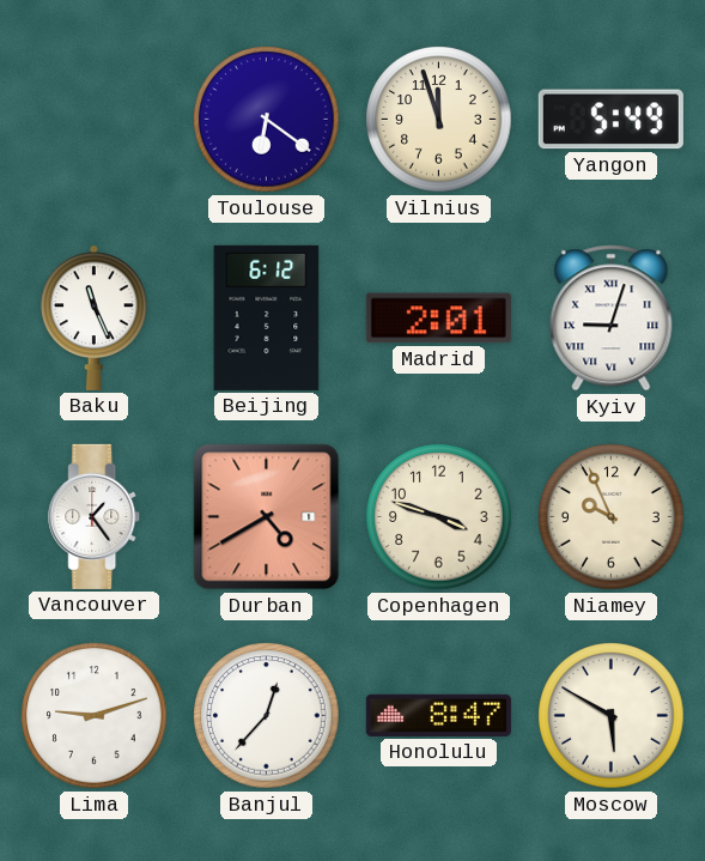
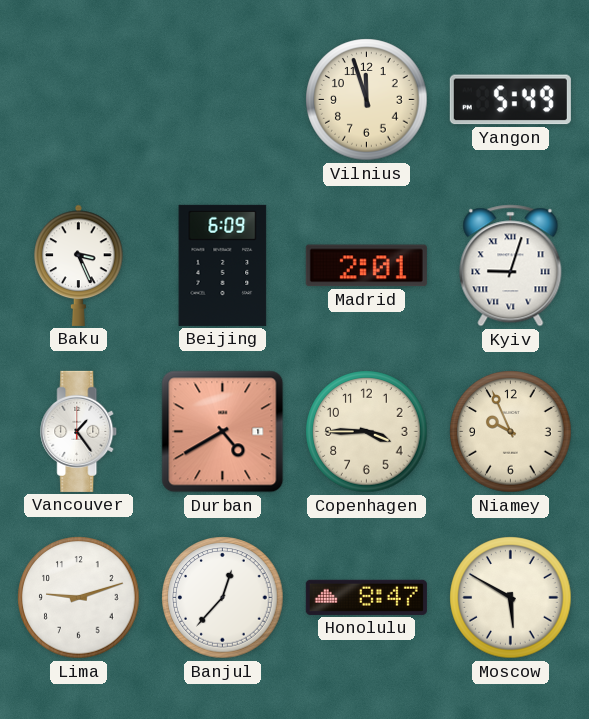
Toulouse: 6:21 -> none
Baku: 11:26 -> 3:26
Beijing: 6:12 -> 6:09
Copenhagen: 3:48 -> 3:45
